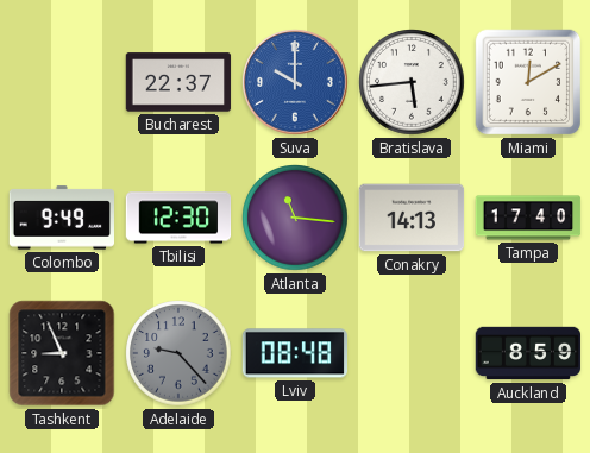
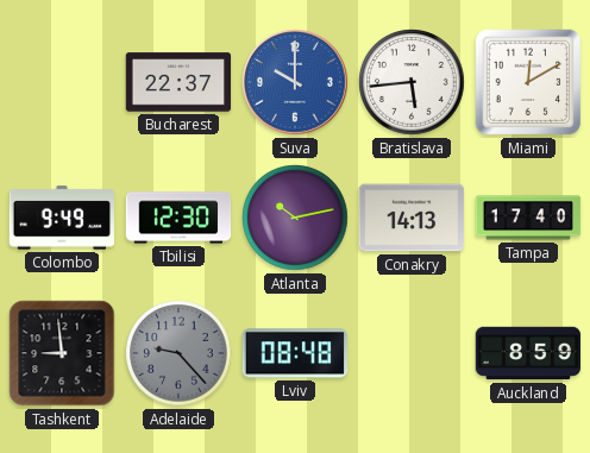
Atlanta: 11:16 -> 10:13
Tashkent: 8:56 -> 8:59
